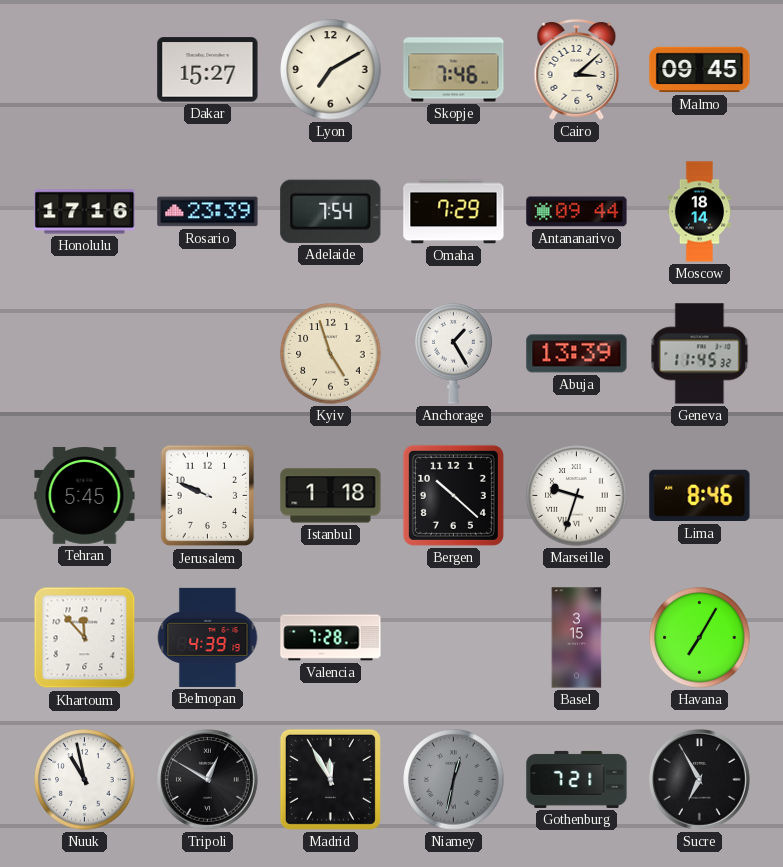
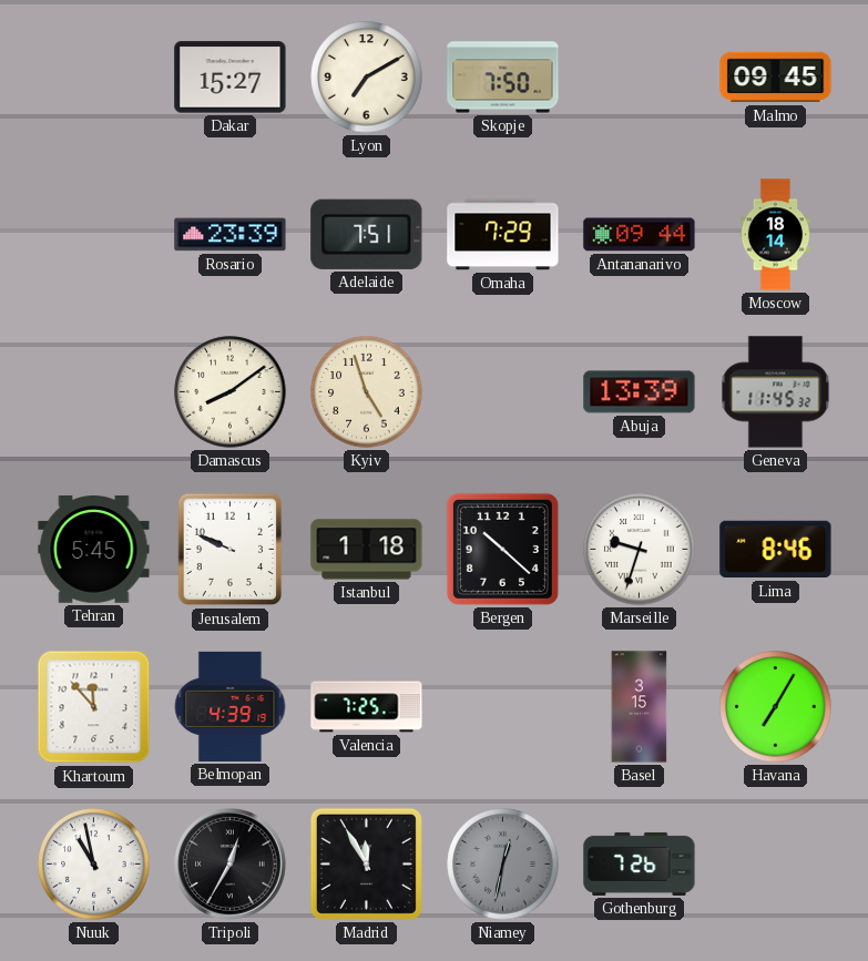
Skopje: 7:46 -> 7:50
Cairo: 3:08 -> none
Honolulu: 17:16 -> none
Adelaide: 7:54 -> 7:51
Damascus: none -> 8:09
Anchorage: 1:25 -> none
Valencia: 7:28 -> 7:25
Tripoli: 12:50 -> 12:35
Gothenburg: 7:21 -> 7:26
Sucre: 6:55 -> none
